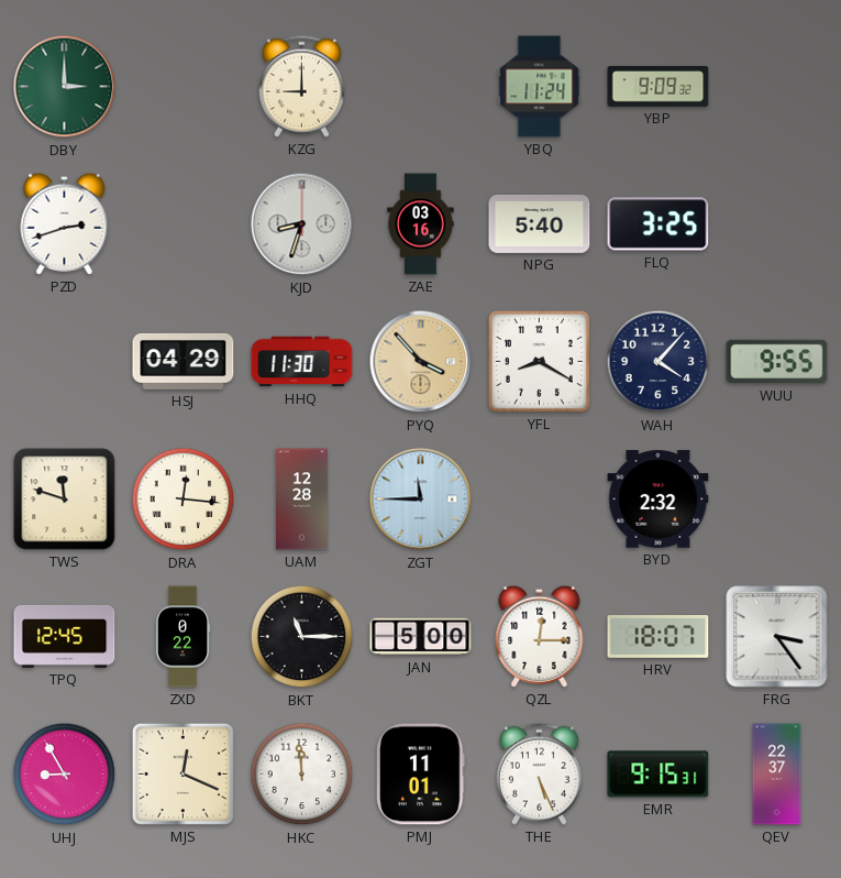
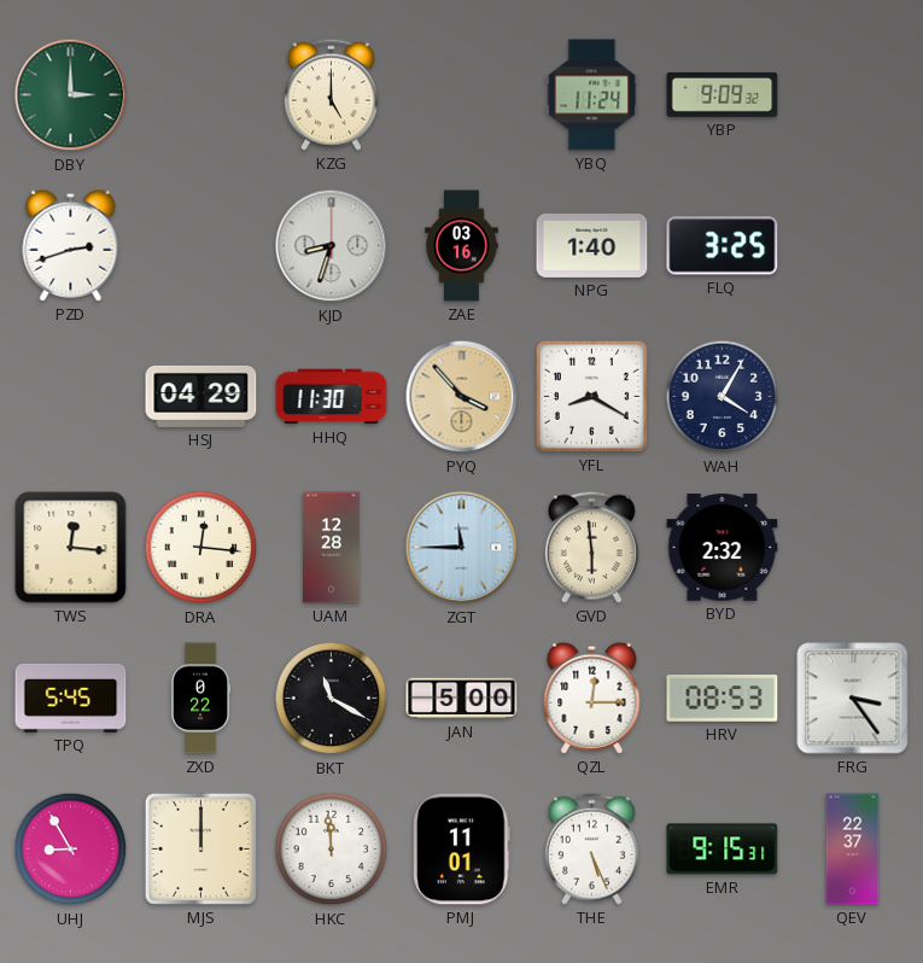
KZG: 9:00 -> 5:00
NPG: 5:40 -> 1:40
WAH: 4:07 -> 4:05
WUU: 9:55 -> none
TWS: 11:48 -> 12:16
GVD: none -> 5:59
TPQ: 12:45 -> 5:45
BKT: 11:15 -> 11:20
HRV: 18:07 -> 08:53
MJS: 12:19 -> 12:00
